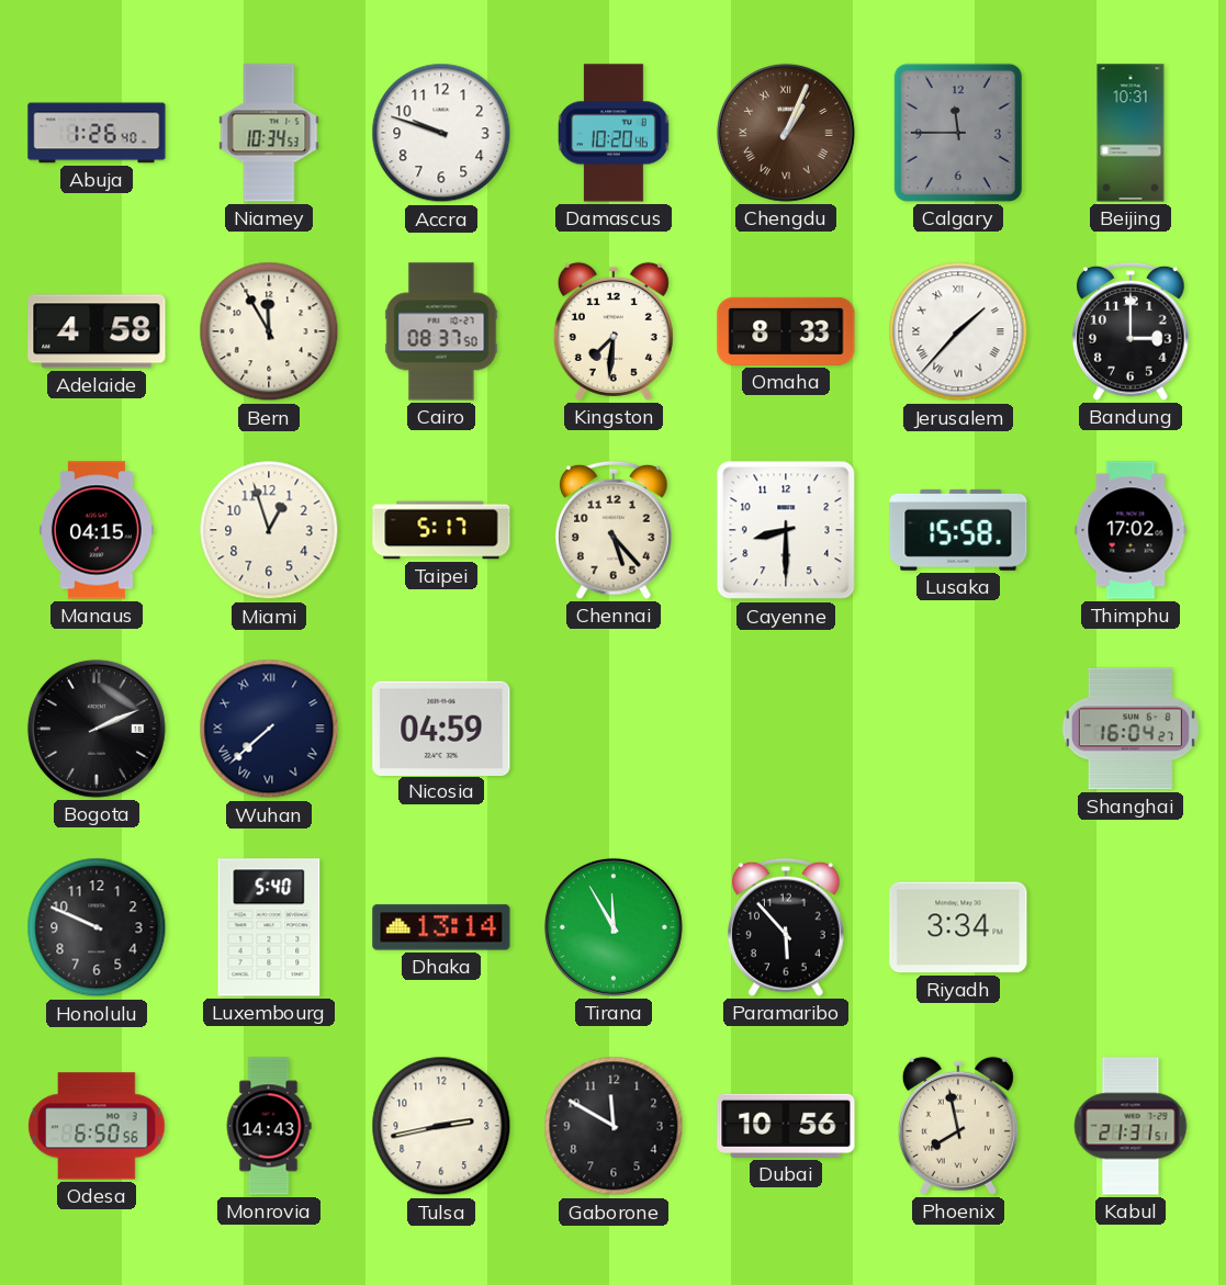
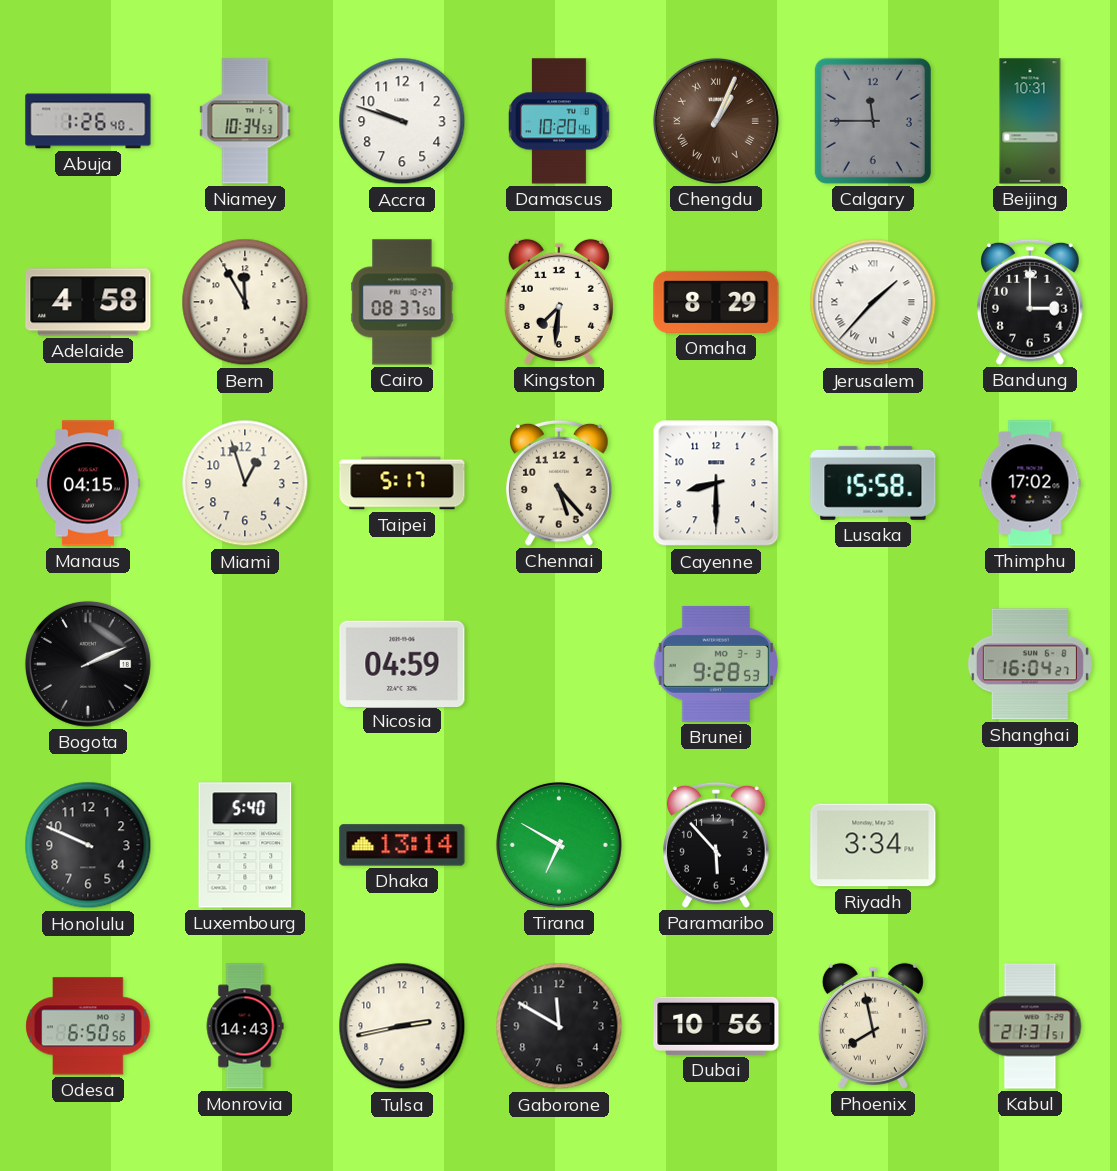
Omaha: 8:33 -> 8:29
Wuhan: 7:38 -> none
Brunei: none -> 9:28
Tirana: 11:55 -> 6:50
